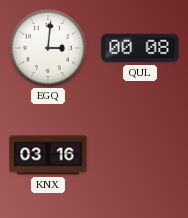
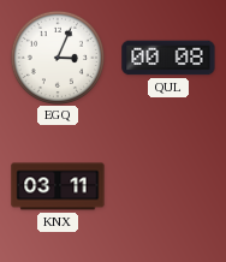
EGQ: 3:01 -> 3:04
KNX: 03:16 -> 03:11
